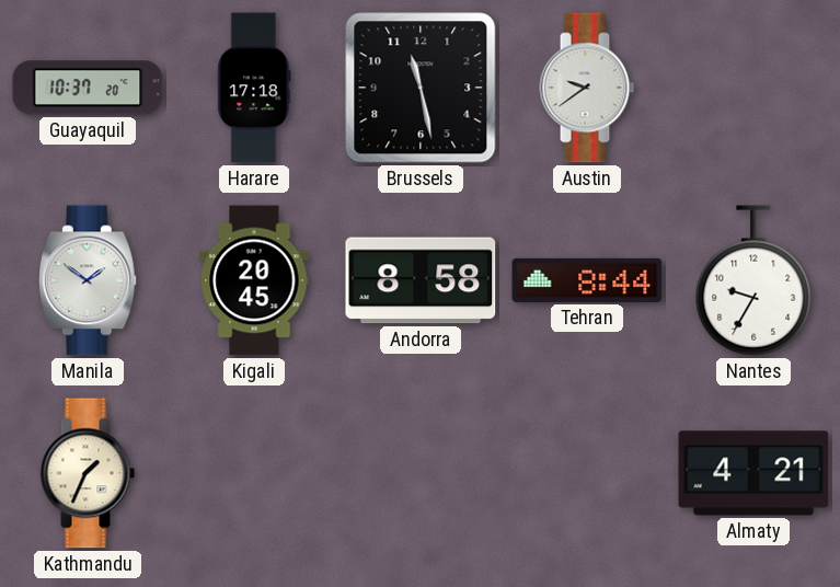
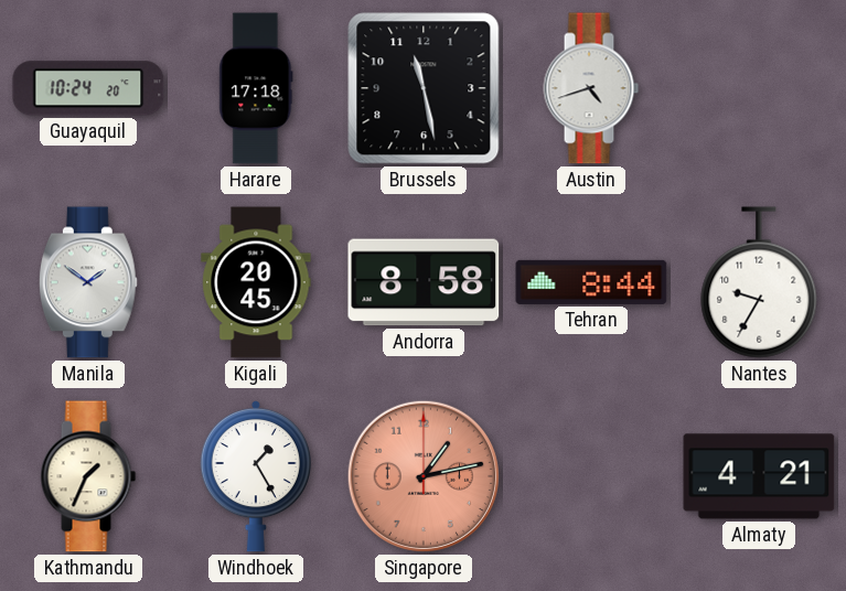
Guayaquil: 10:37 -> 10:24
Austin: 9:39 -> 4:42
Windhoek: none -> 1:25
Singapore: none -> 1:13
